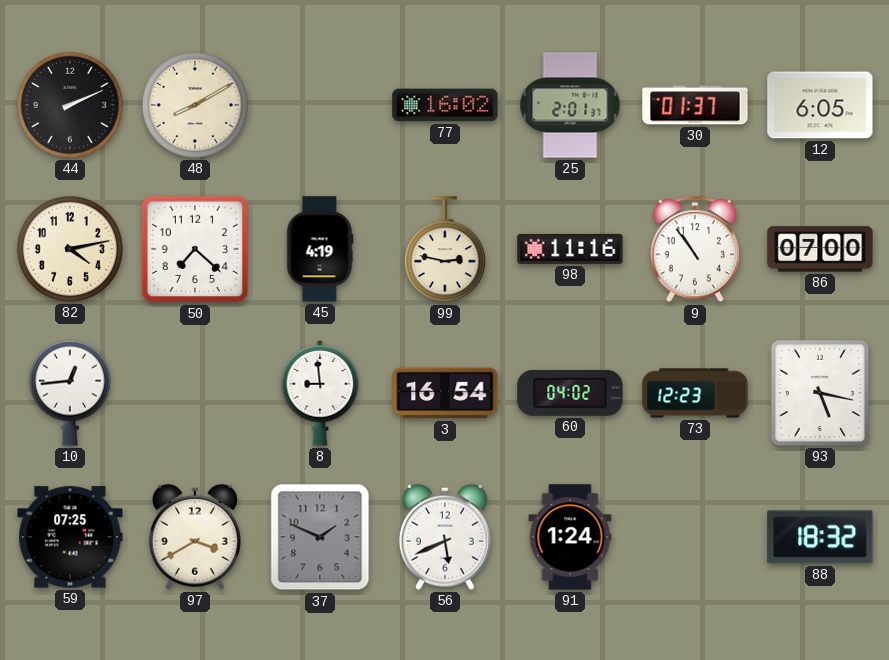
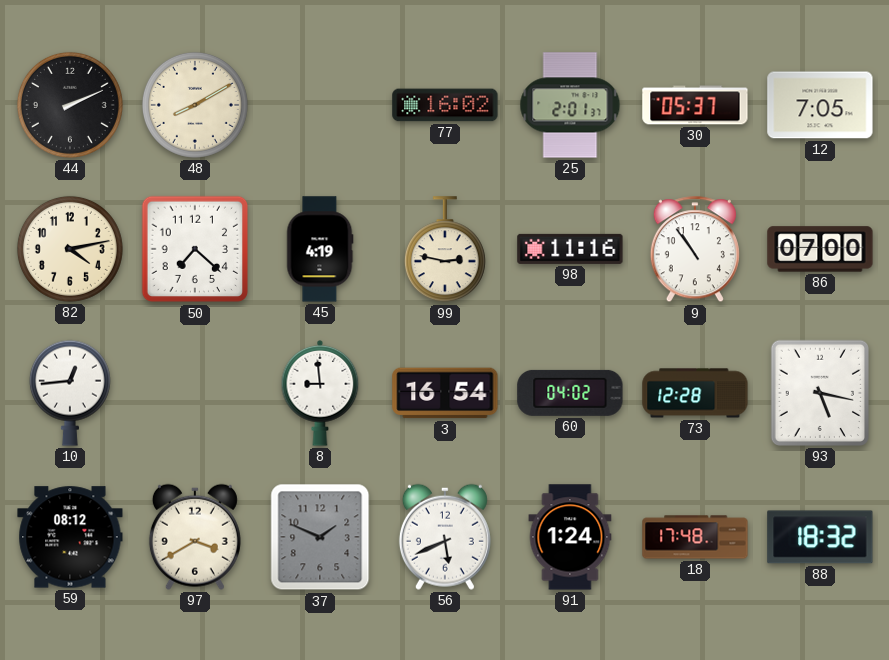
30: 01:37 -> 05:37
12: 6:05 -> 7:05
73: 12:23 -> 12:28
59: 07:25 -> 08:12
18: none -> 17:48
